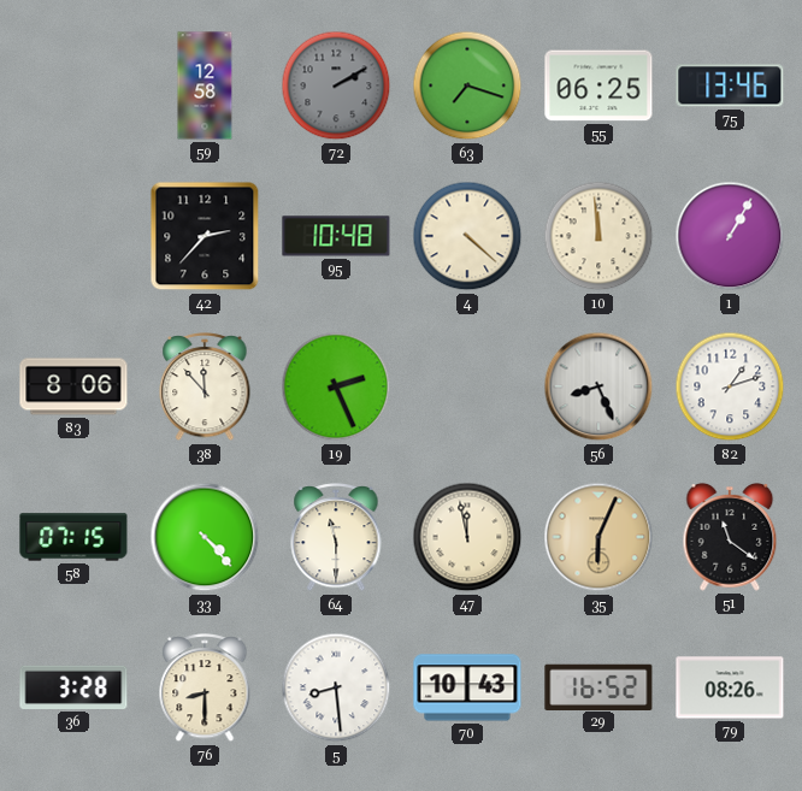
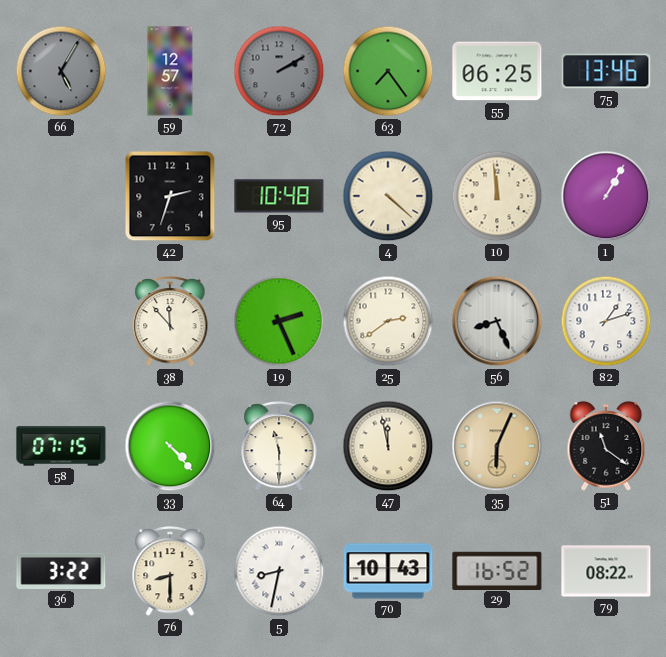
66: none -> 5:05
59: 12:58 -> 12:57
63: 7:18 -> 7:24
42: 2:37 -> 2:33
83: 8:06 -> none
25: none -> 2:39
36: 3:28 -> 3:22
5: 8:29 -> 8:32
79: 08:26 -> 08:22
